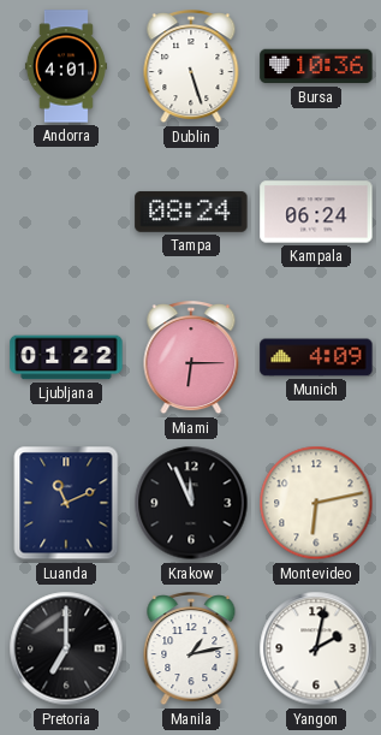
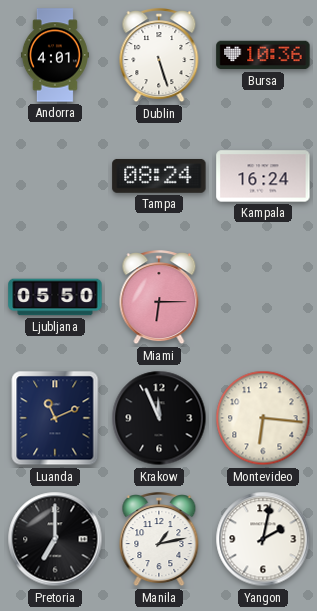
Kampala: 06:24 -> 16:24
Ljubljana: 01:22 -> 05:50
Munich: 4:09 -> none
Montevideo: 6:13 -> 6:16
